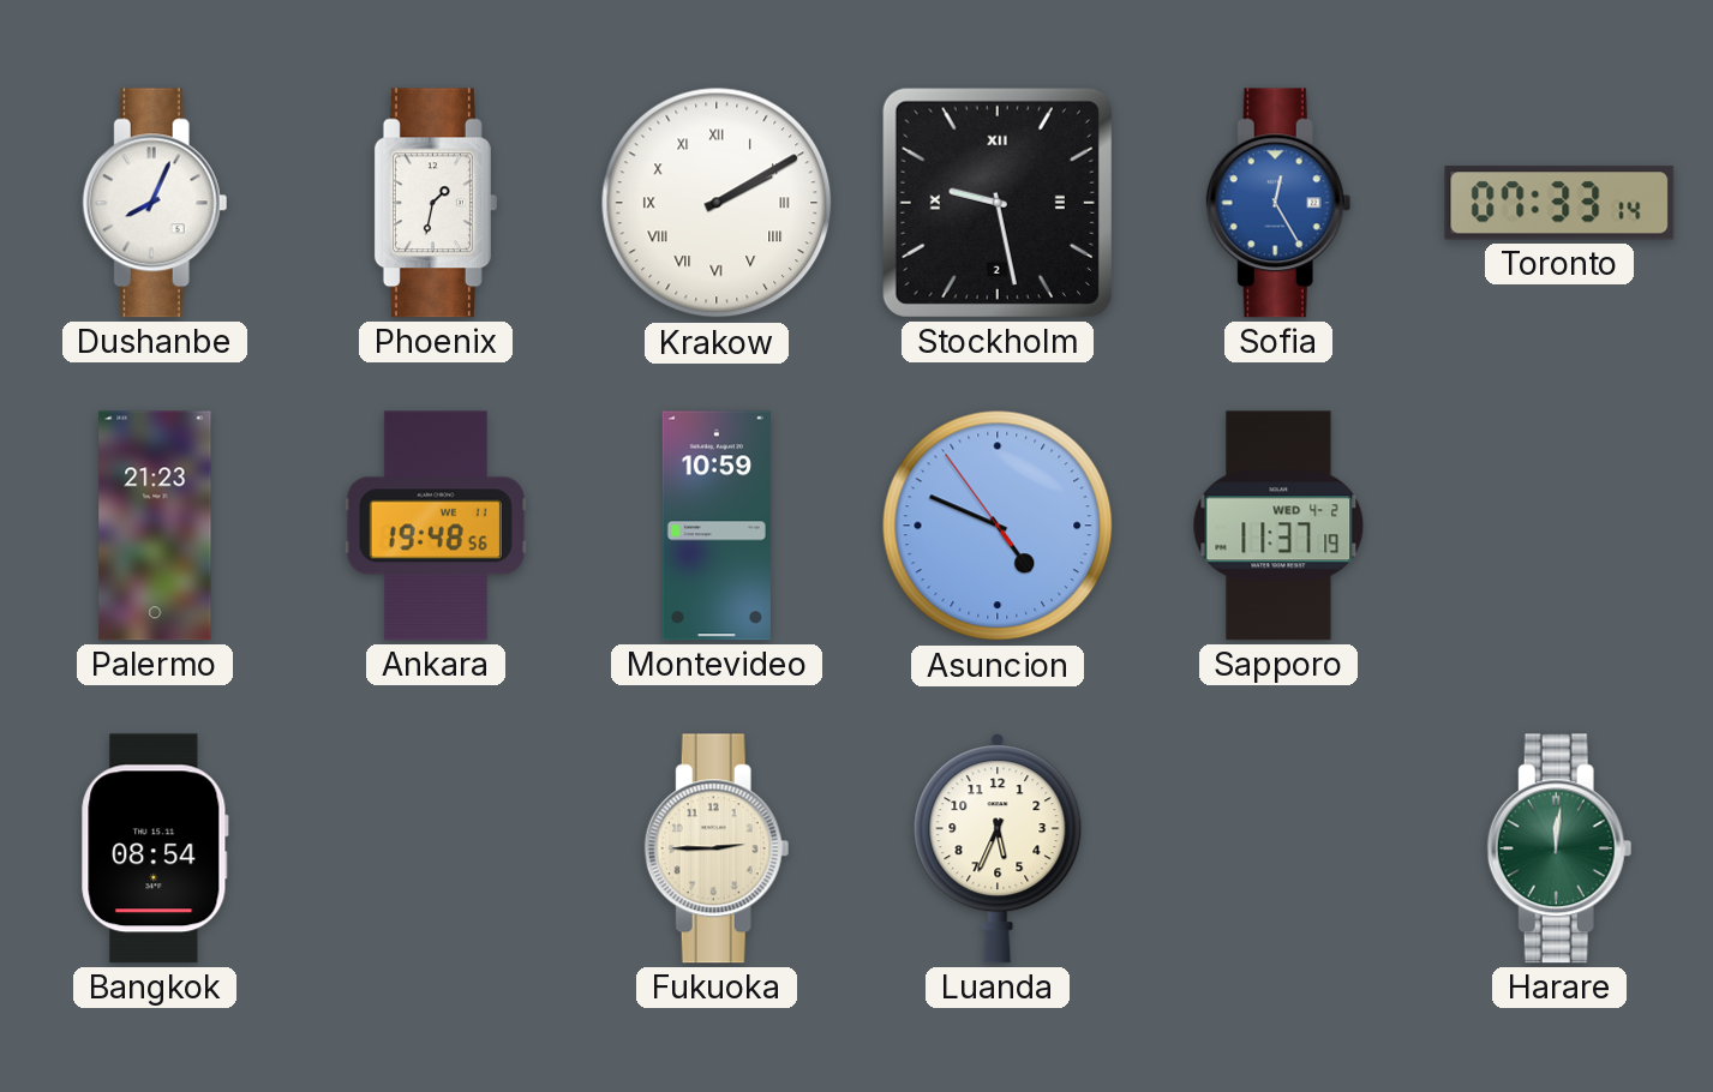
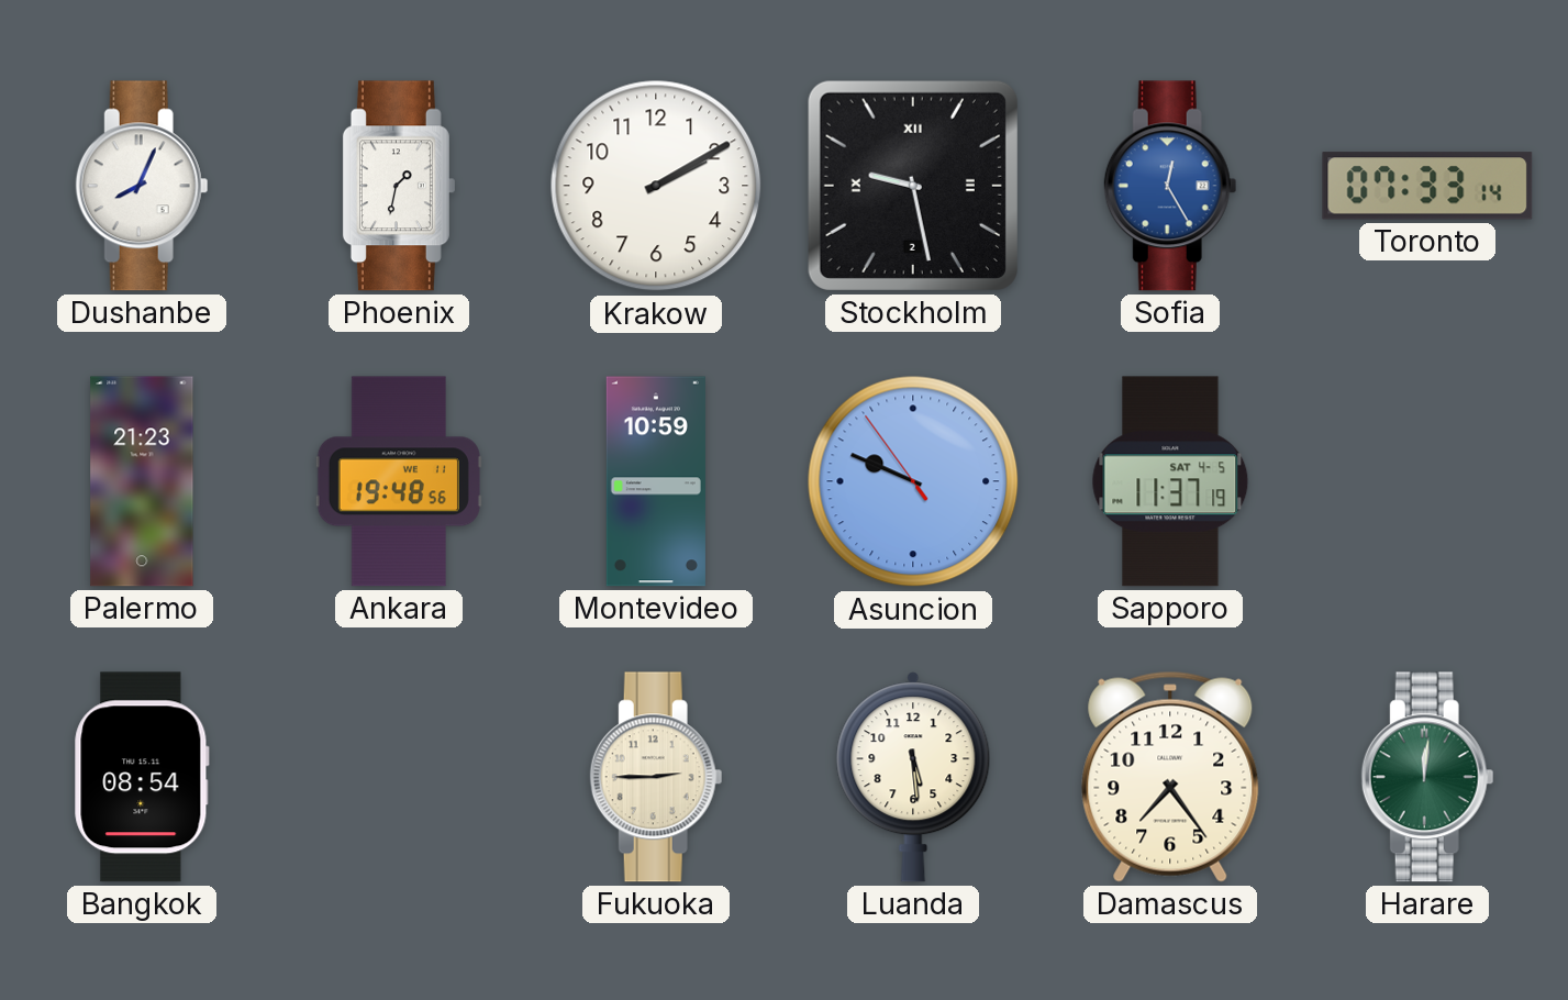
Krakow numerals: Roman -> Arabic
Asuncion: 4:48 -> 9:48
Sapporo date: WED 4-2 -> SAT 4-5
Luanda: 5:34 -> 5:29
Damascus: none -> 7:24
